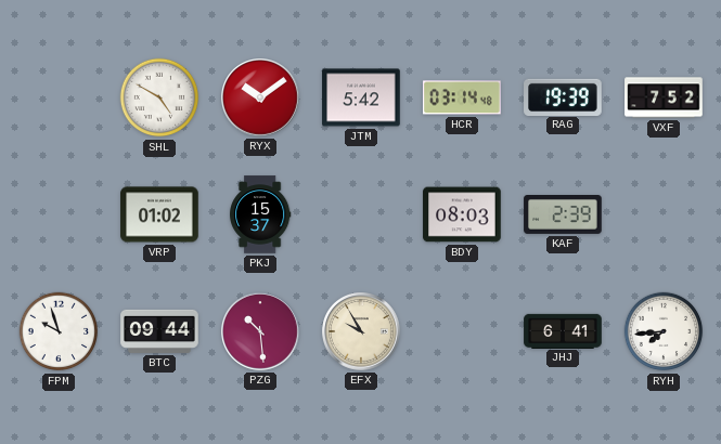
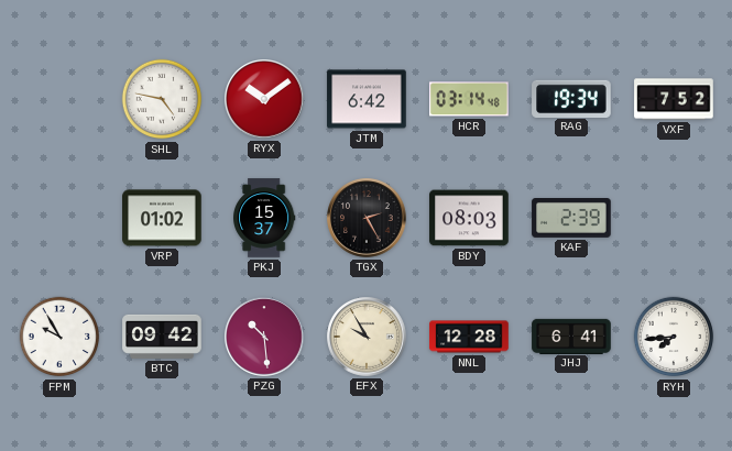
SHL: 4:50 -> 4:47
JTM: 5:42 -> 6:42
RAG: 19:39 -> 19:34
TGX: none -> 2:25
FPM: 9:57 -> 9:55
BTC: 09:44 -> 09:42
NNL: none -> 12:28
